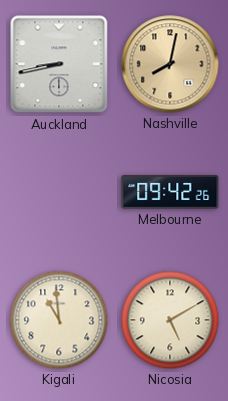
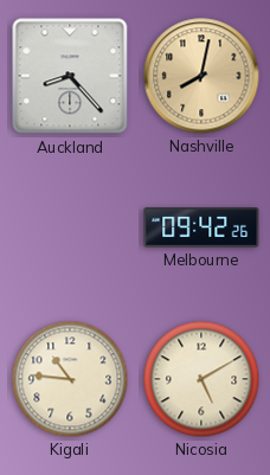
Auckland: 8:43 -> 8:23
Kigali: 10:59 -> 10:46
